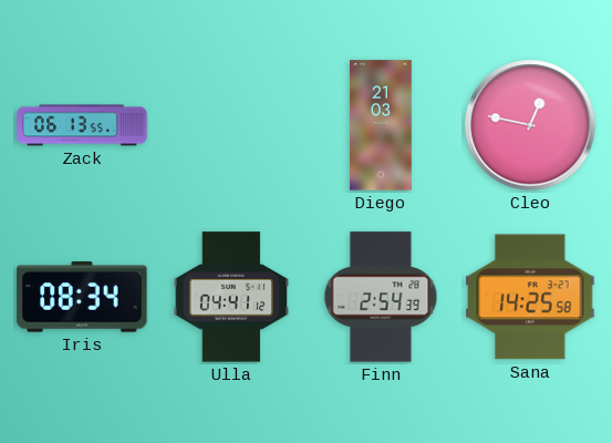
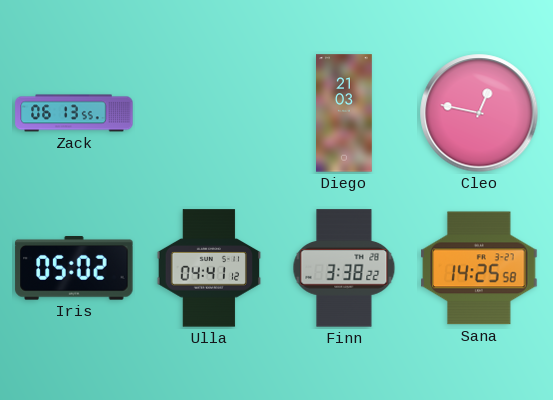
Iris: 08:34 -> 05:02
Finn: 2:54 -> 3:38
